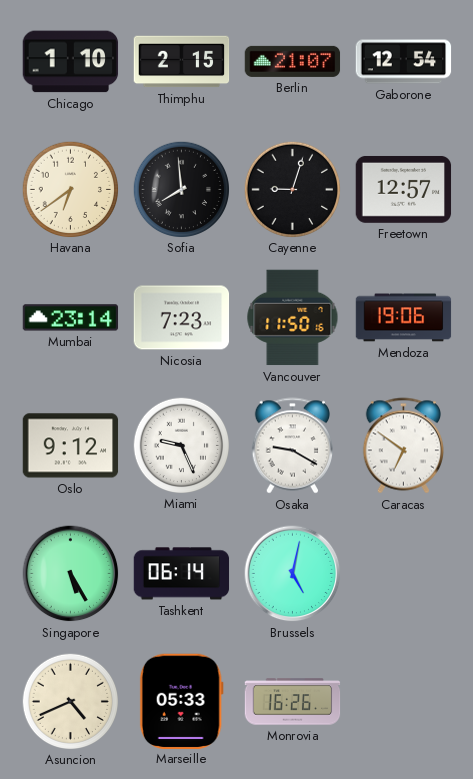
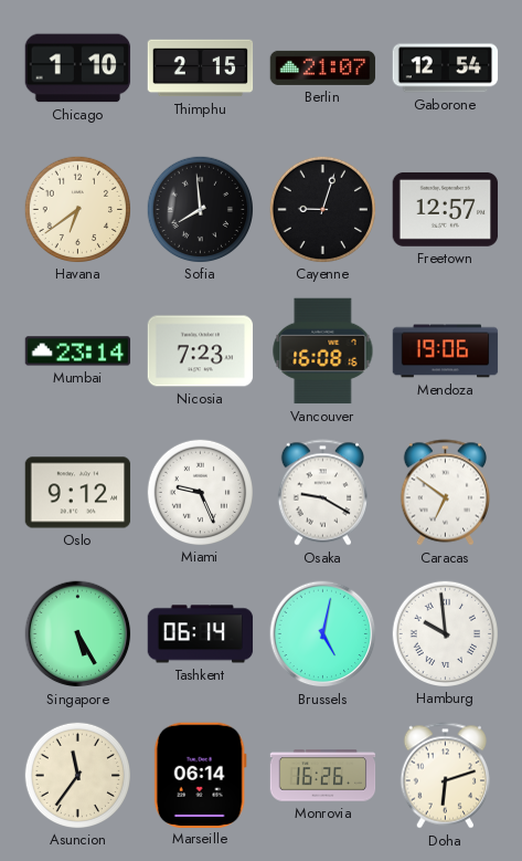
Vancouver: 11:50 -> 16:08
Hamburg: none -> 9:59
Asuncion: 4:41 -> 11:36
Marseille: 05:33 -> 06:14
Doha: none -> 6:12
